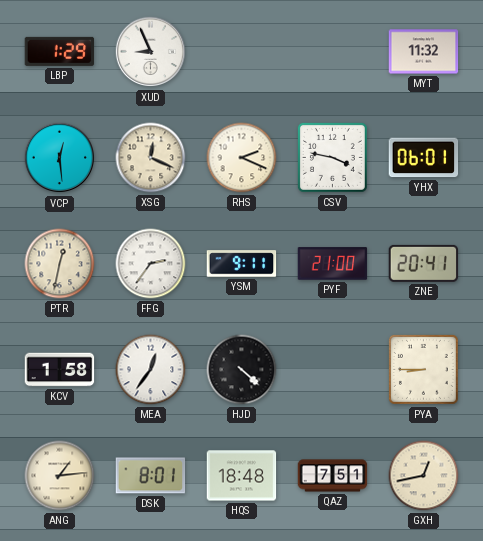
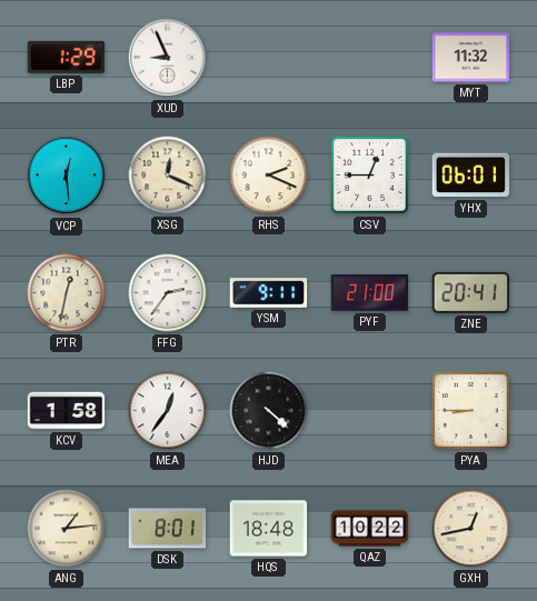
CSV: 3:47 -> 12:45
QAZ: 7:51 -> 10:22
